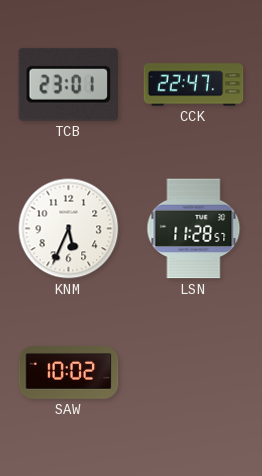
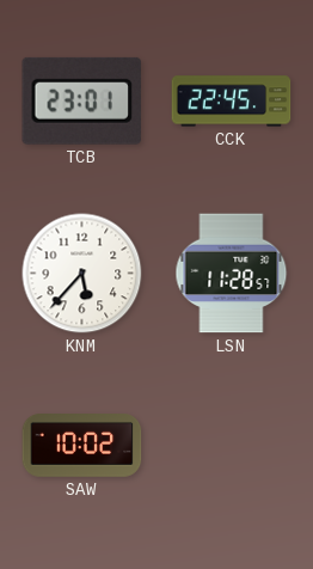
CCK: 22:47 -> 22:45
KNM: 5:34 -> 5:37
